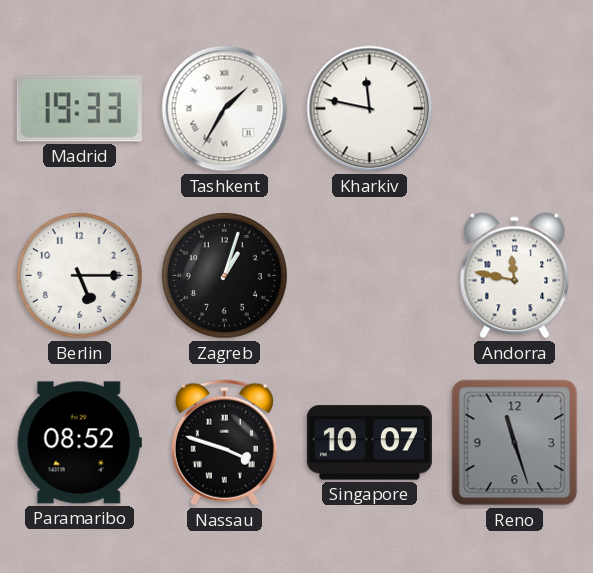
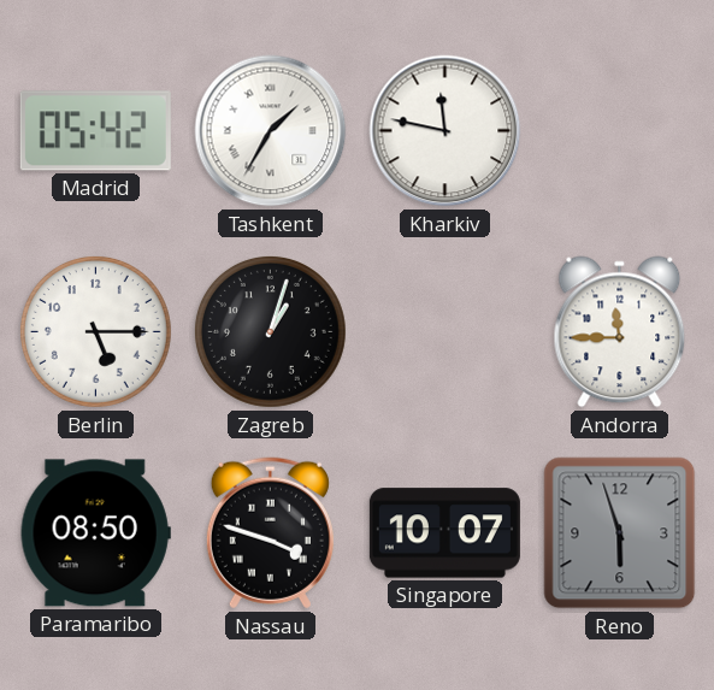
Madrid: 19:33 -> 05:42
Andorra: 11:47 -> 11:45
Paramaribo: 08:52 -> 08:50
Reno: 11:27 -> 5:57
